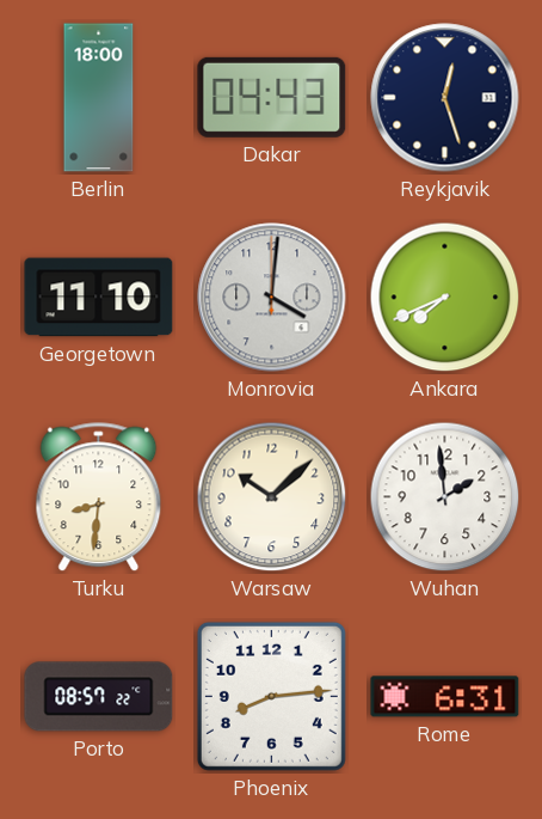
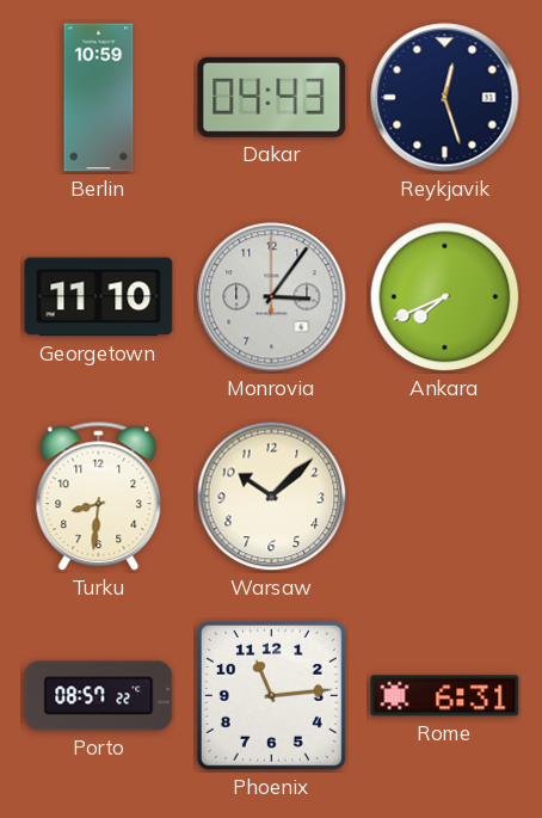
Berlin: 18:00 -> 10:59
Monrovia: 4:01 -> 3:06
Wuhan: 1:59 -> none
Phoenix: 8:14 -> 11:14
